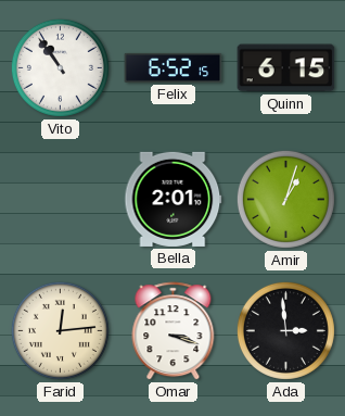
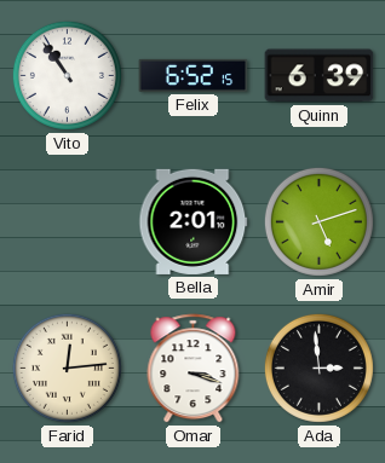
Quinn: 6:15 -> 6:39
Amir: 1:03 -> 5:12
